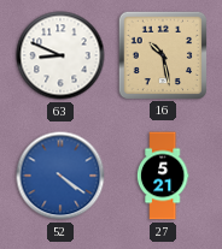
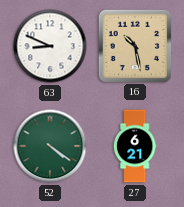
52 dial: blue -> green
27: 5:21 -> 6:21
